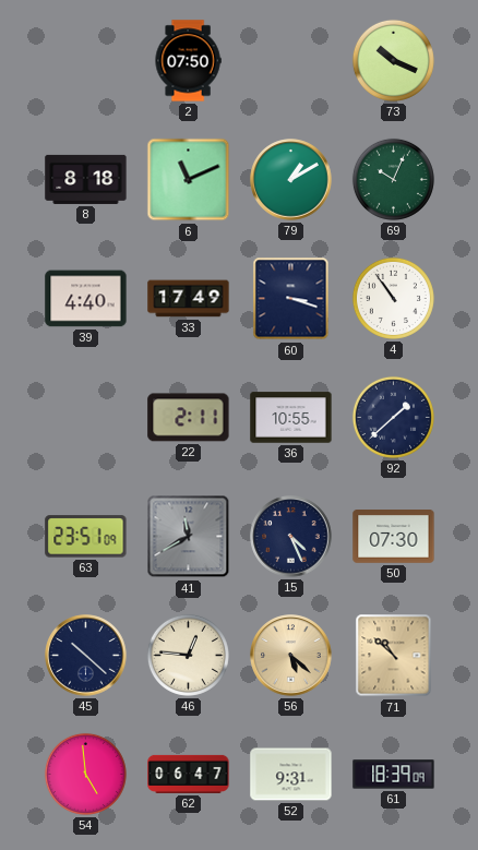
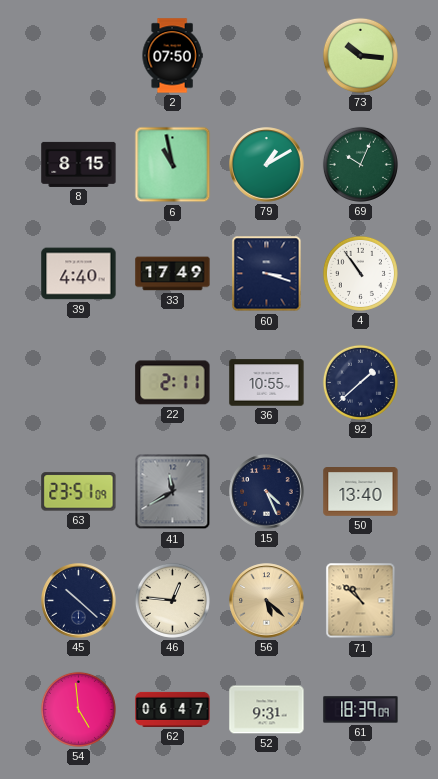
73: 10:19 -> 10:16
8: 8:18 -> 8:15
6: 11:11 -> 10:58
50: 07:30 -> 13:40
